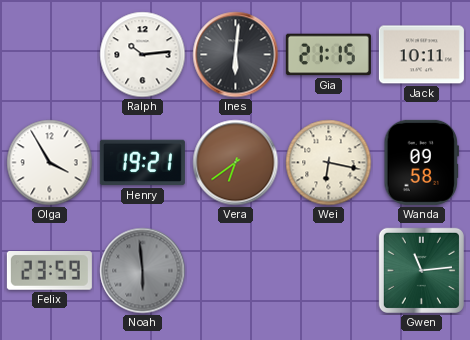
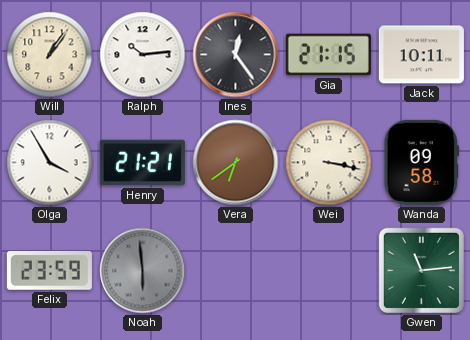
Will: none -> 1:06
Ines: 6:01 -> 12:24
Henry: 19:21 -> 21:21
Wei: 6:17 -> 3:17
